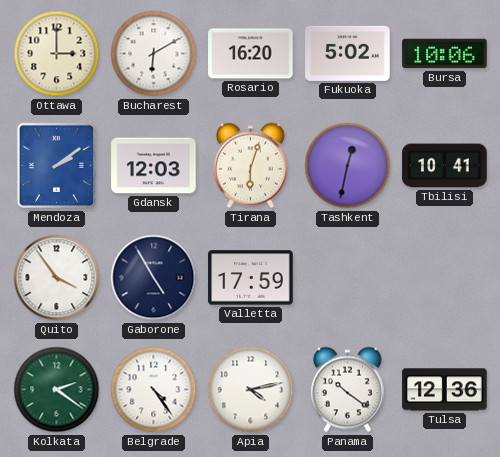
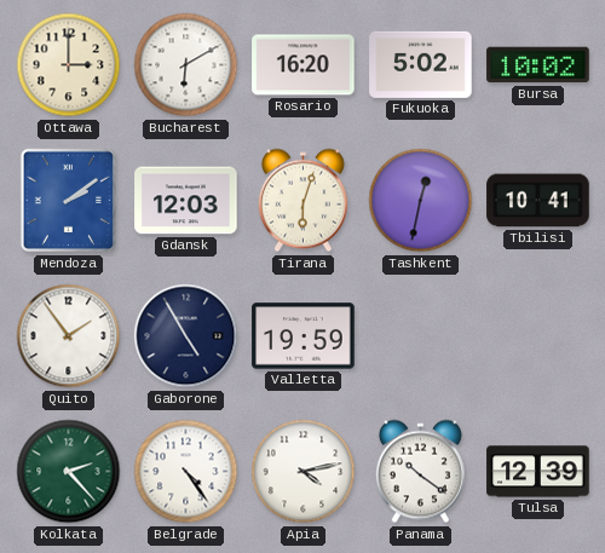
Bursa: 10:06 -> 10:02
Quito: 3:54 -> 1:54
Valletta: 17:59 -> 19:59
Kolkata: 2:21 -> 2:23
Tulsa: 12:36 -> 12:39
